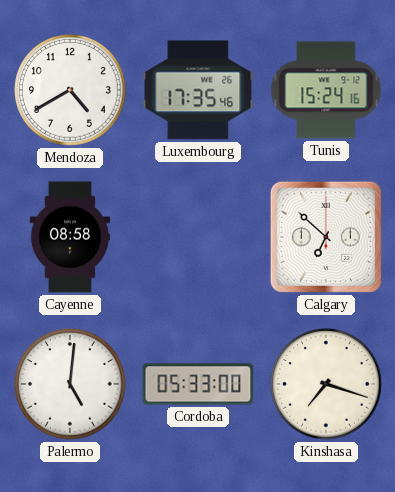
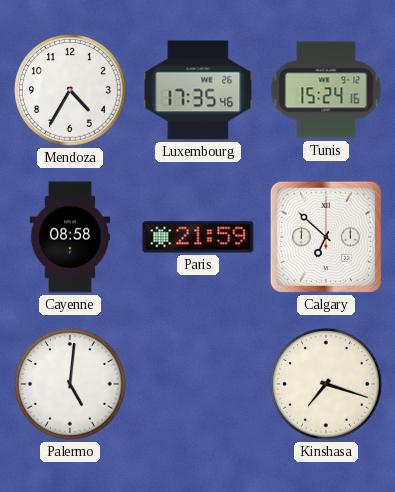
Mendoza: 4:40 -> 4:35
Paris: none -> 21:59
Cordoba: 05:33 -> none
